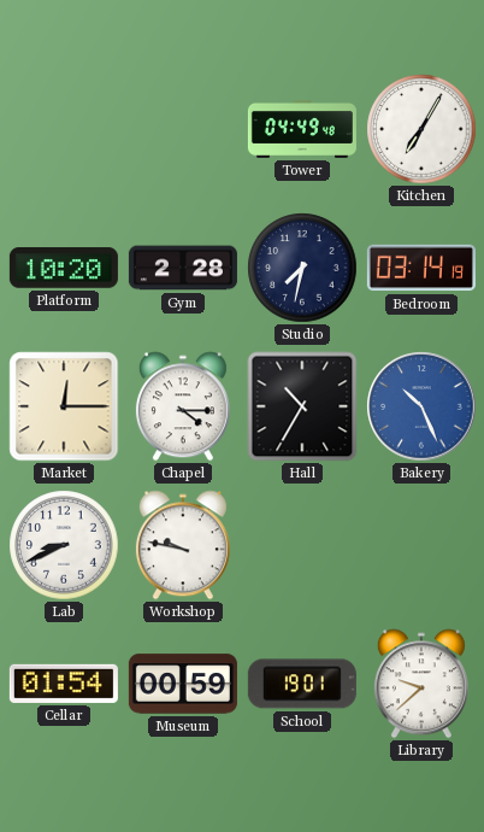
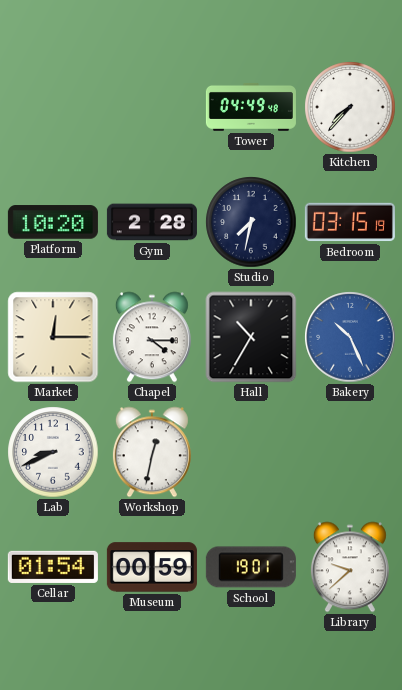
Kitchen: 7:05 -> 7:37
Bedroom: 03:14 -> 03:15
Workshop: 9:47 -> 12:32
